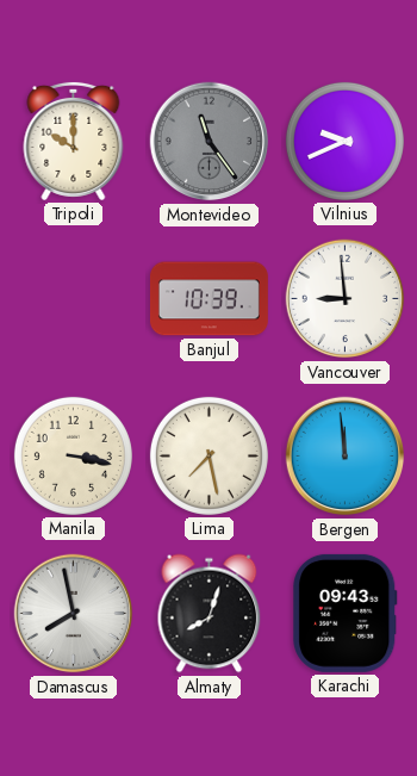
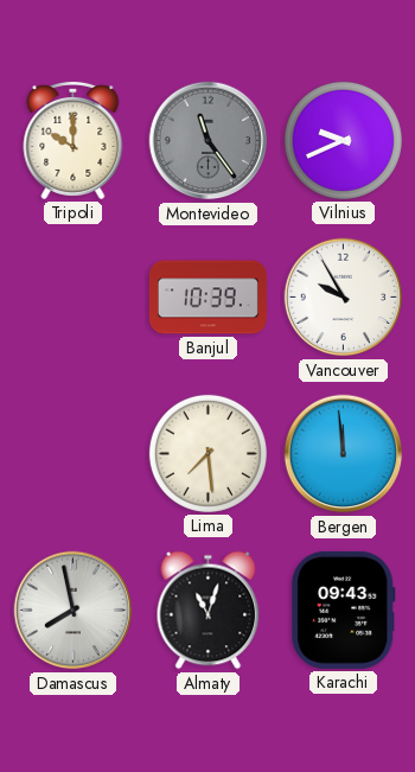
Vancouver: 8:59 -> 9:55
Manila: 3:17 -> none
Lima: 7:28 -> 7:29
Almaty: 8:03 -> 11:03
